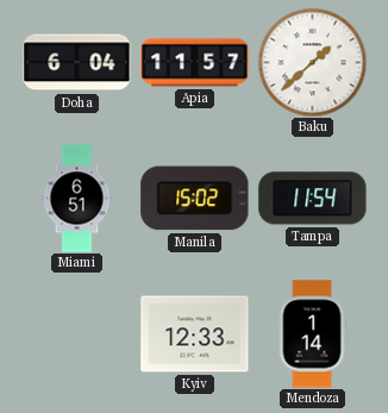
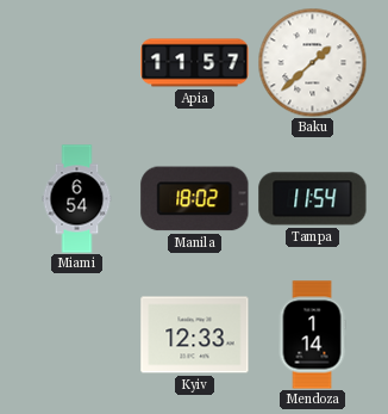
Doha: 6:04 -> none
Miami: 6:51 -> 6:54
Manila: 15:02 -> 18:02
